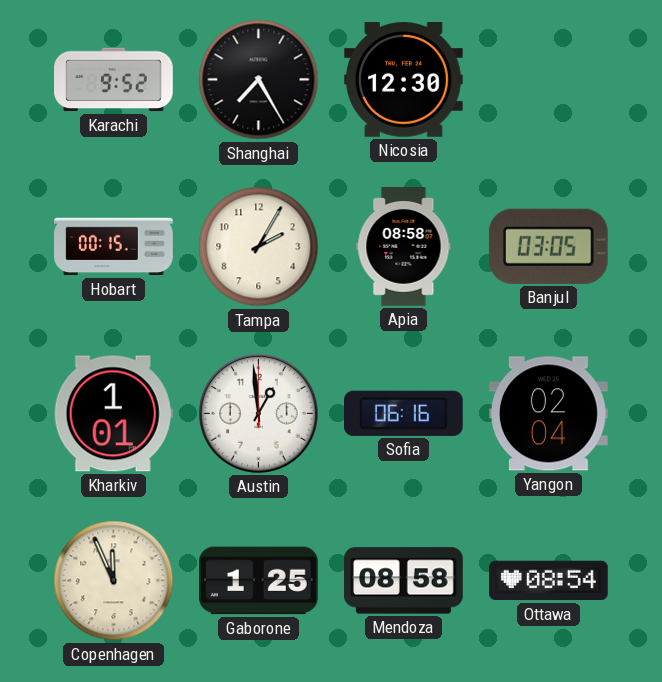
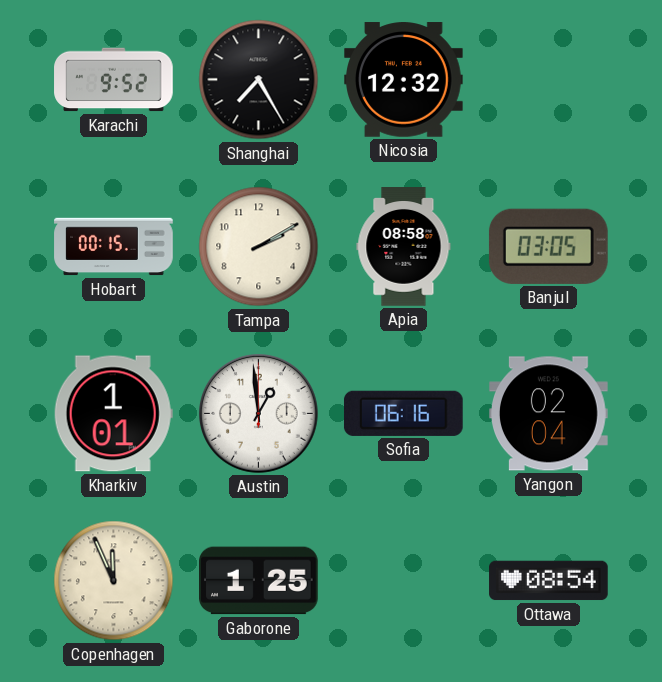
Nicosia: 12:30 -> 12:32
Tampa: 2:05 -> 2:10
Mendoza: 08:58 -> none
